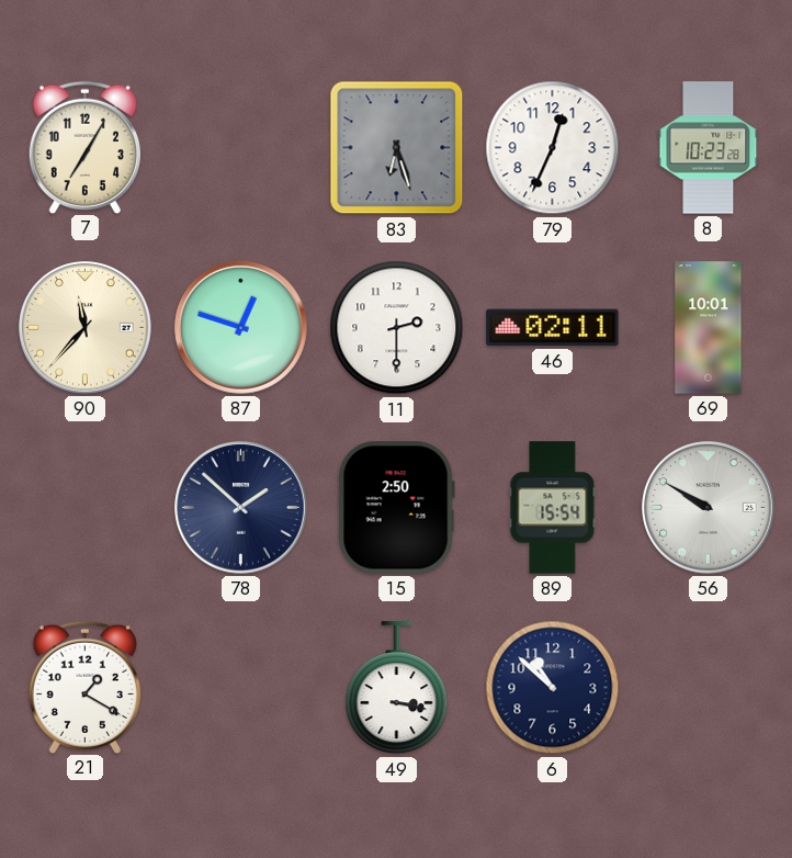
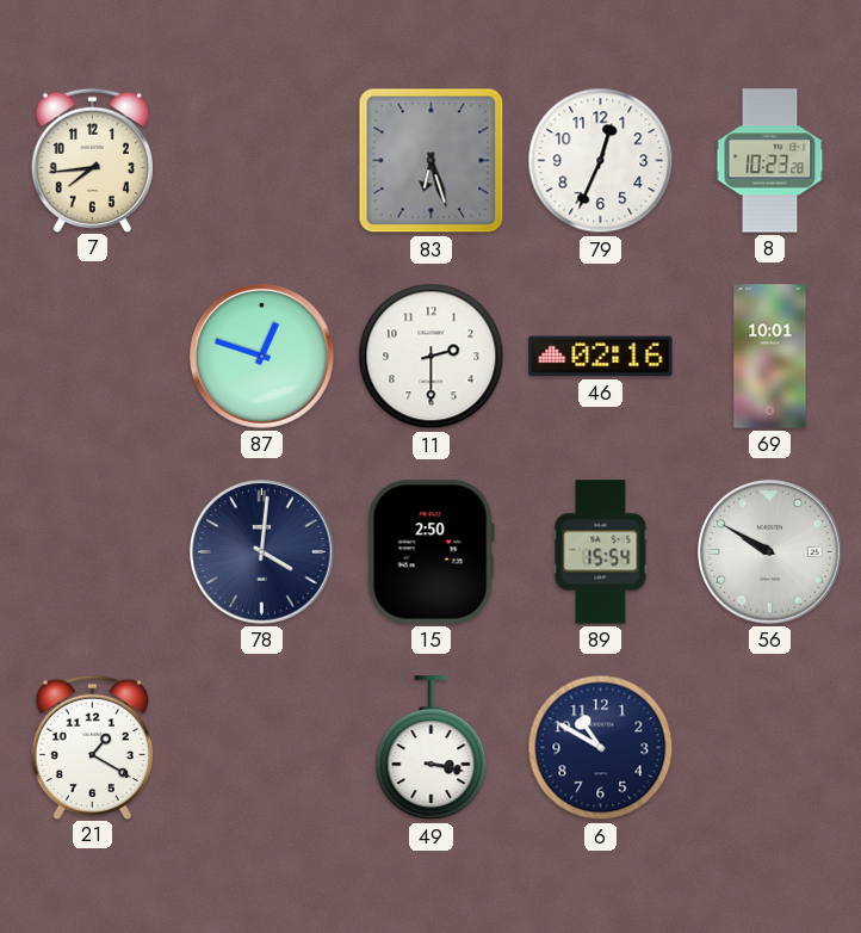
7: 7:05 -> 7:44
90: 11:37 -> none
46: 02:11 -> 02:16
78: 1:52 -> 4:01
6: 10:52 -> 10:50
